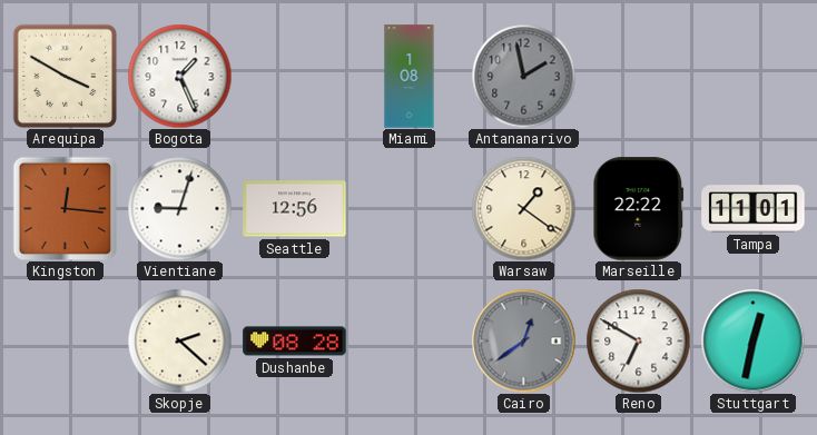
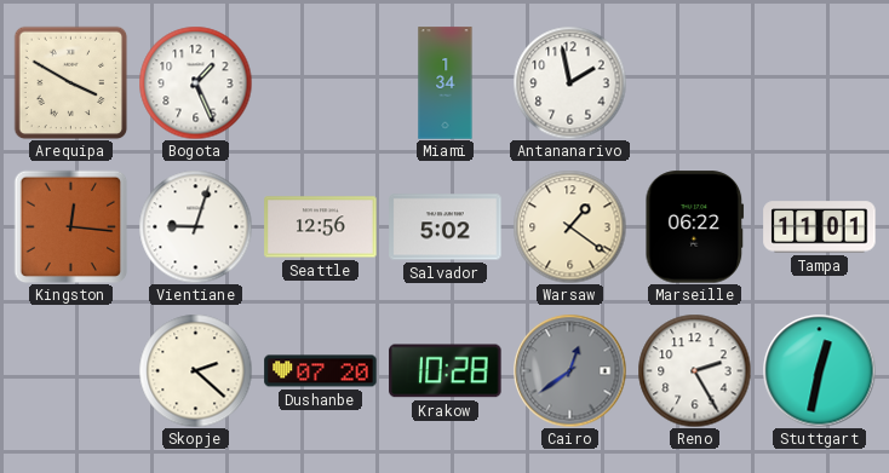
Miami: 1:08 -> 1:34
Antananarivo dial: grey -> white
Salvador: none -> 5:02
Marseille: 22:22 -> 06:22
Dushanbe: 08:28 -> 07:20
Krakow: none -> 10:28
Reno: 6:50 -> 2:25
